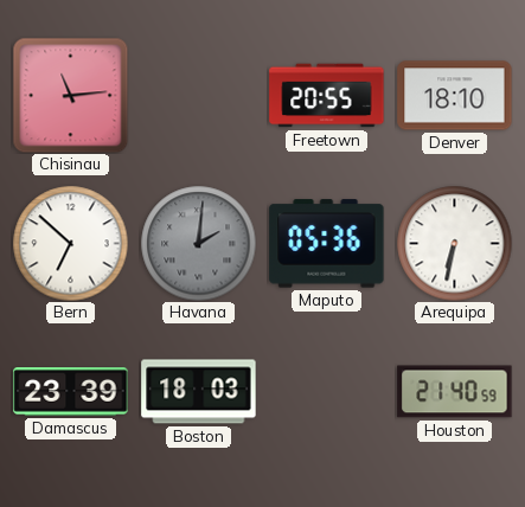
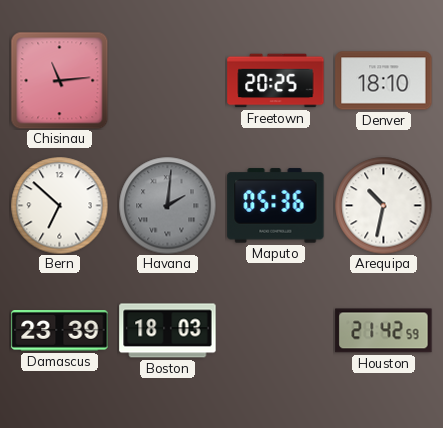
Freetown: 20:55 -> 20:25
Arequipa: 6:32 -> 10:32
Houston: 21:40 -> 21:42
